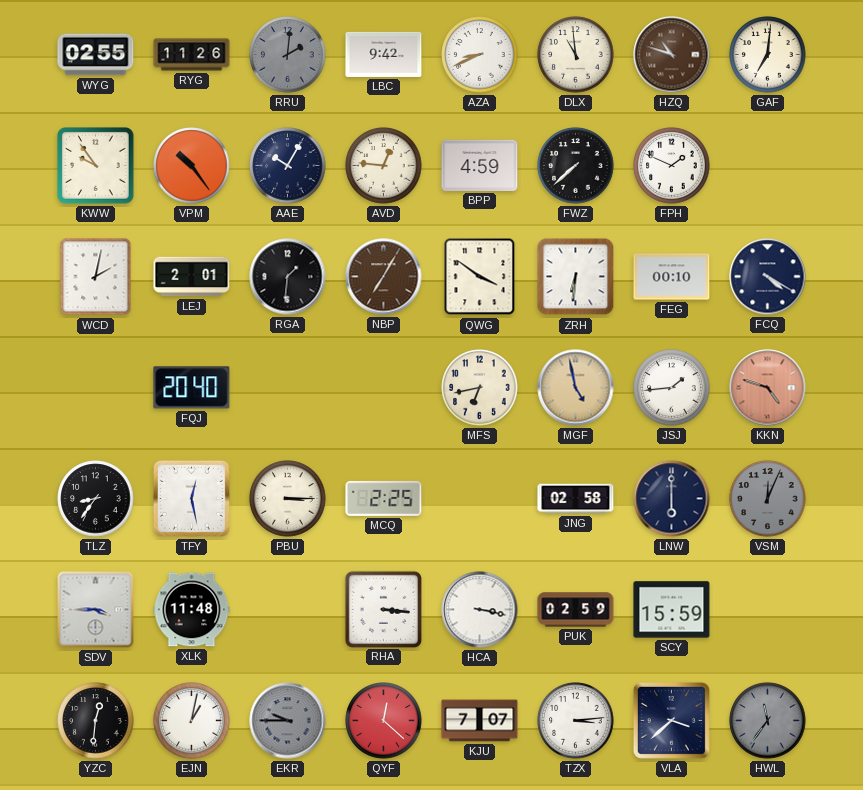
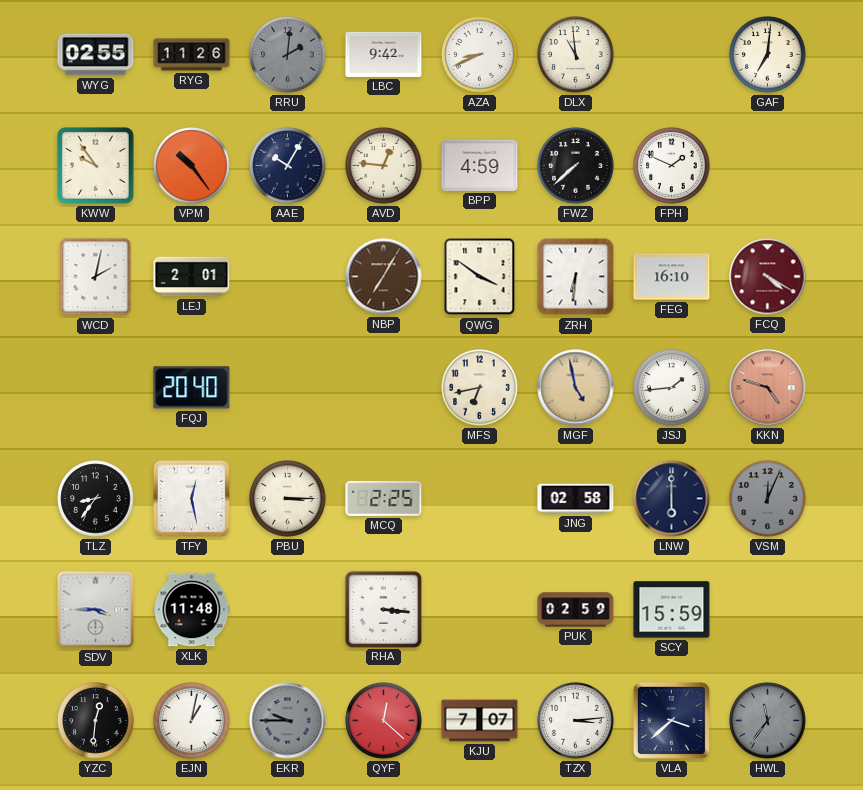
HZQ: 10:48 -> none
RGA: 1:31 -> none
FEG: 00:10 -> 16:10
FCQ dial: navy -> burgundy
HCA: 3:17 -> none
